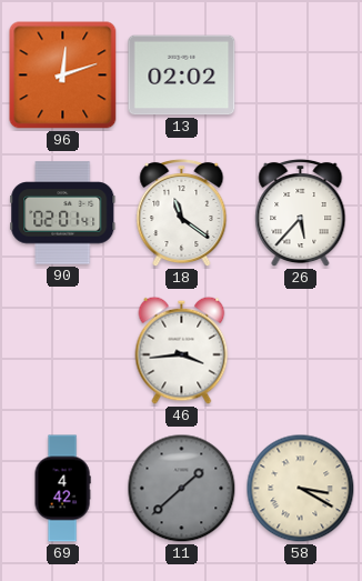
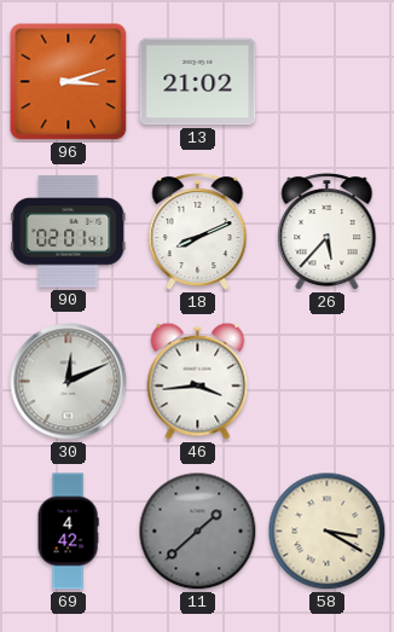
96: 12:12 -> 3:12
13: 02:02 -> 21:02
18: 11:21 -> 8:11
30: none -> 12:11
